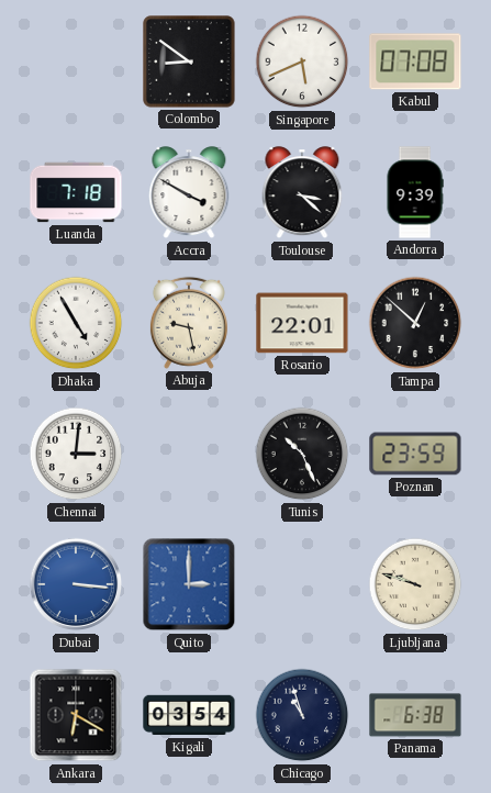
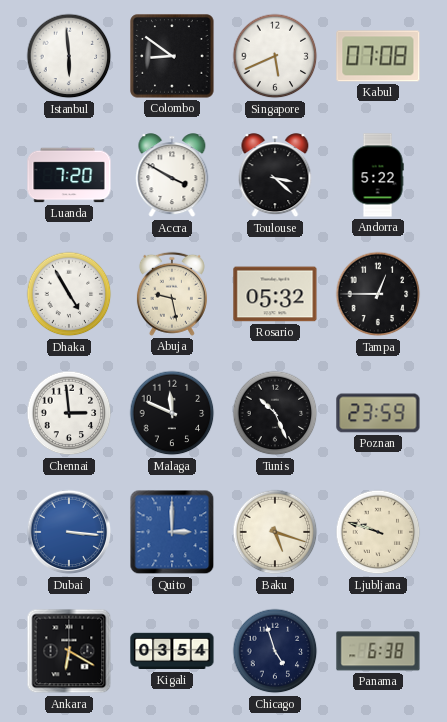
Istanbul: none -> 5:59
Luanda: 7:18 -> 7:20
Andorra: 9:39 -> 5:22
Rosario: 22:01 -> 05:32
Tampa: 12:52 -> 12:45
Chennai: 3:01 -> 2:59
Malaga: none -> 11:49
Baku: none -> 5:18
Chicago: 10:57 -> 4:57
